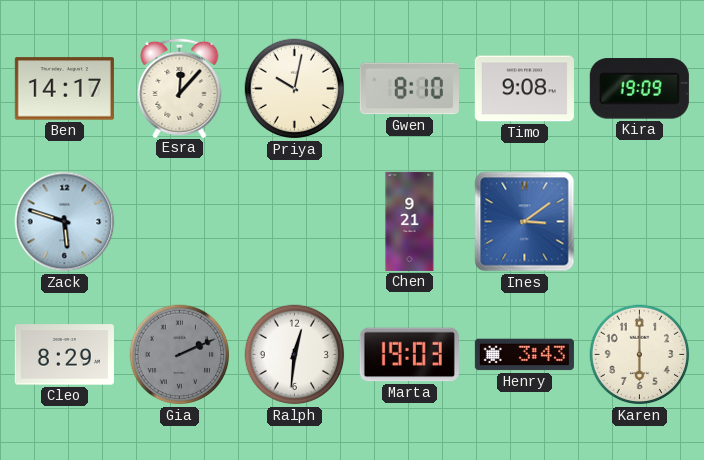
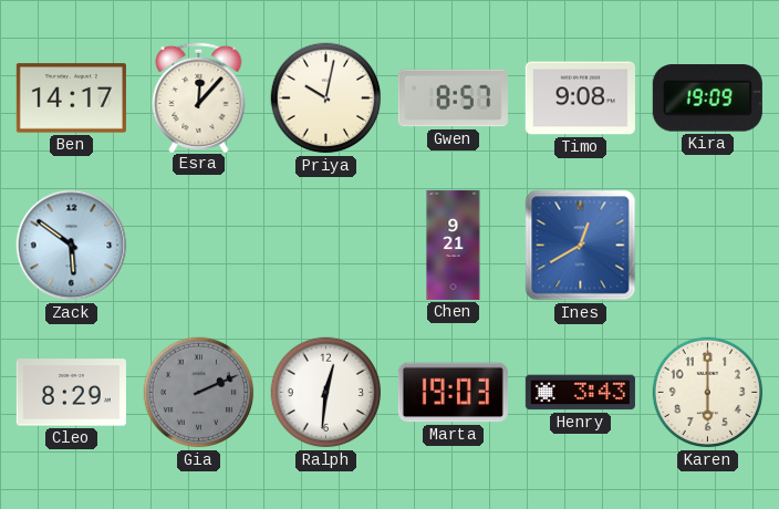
Gwen: 8:10 -> 8:57
Zack: 5:48 -> 5:51
Ines: 3:09 -> 12:40
